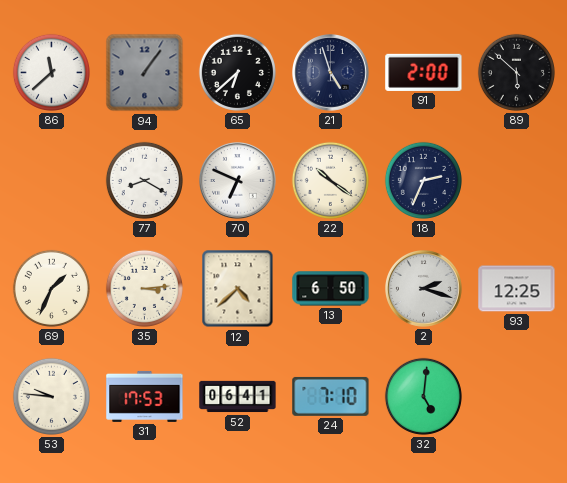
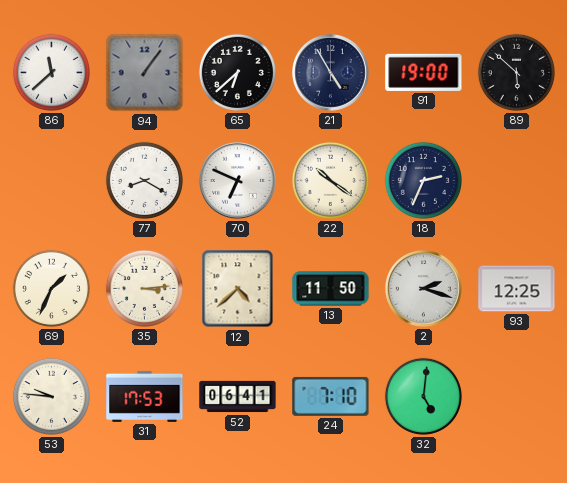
21: 4:57 -> 4:55
91: 2:00 -> 19:00
13: 6:50 -> 11:50
